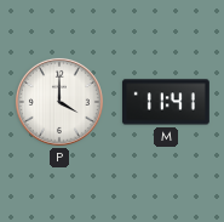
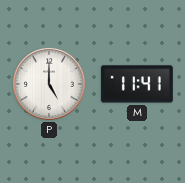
P: 4:00 -> 5:00
